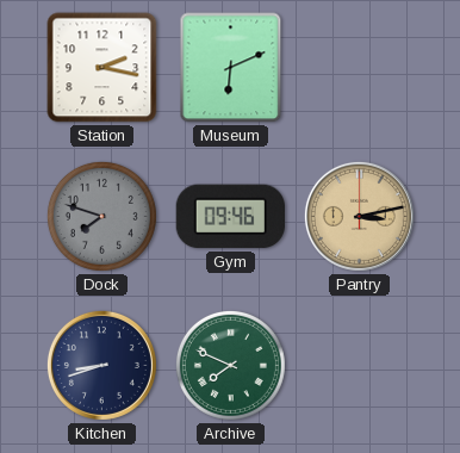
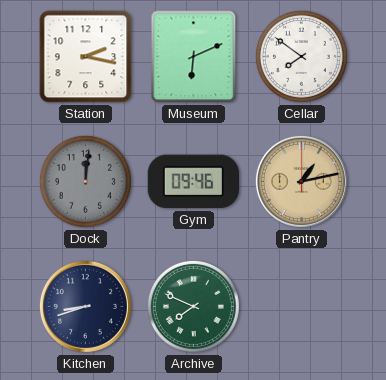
Cellar: none -> 7:51
Dock: 7:48 -> 12:01
Pantry: 3:13 -> 1:13
